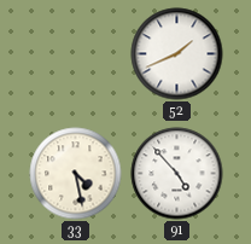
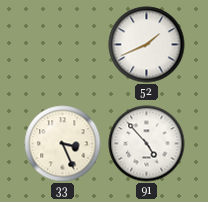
33: 4:28 -> 3:26
